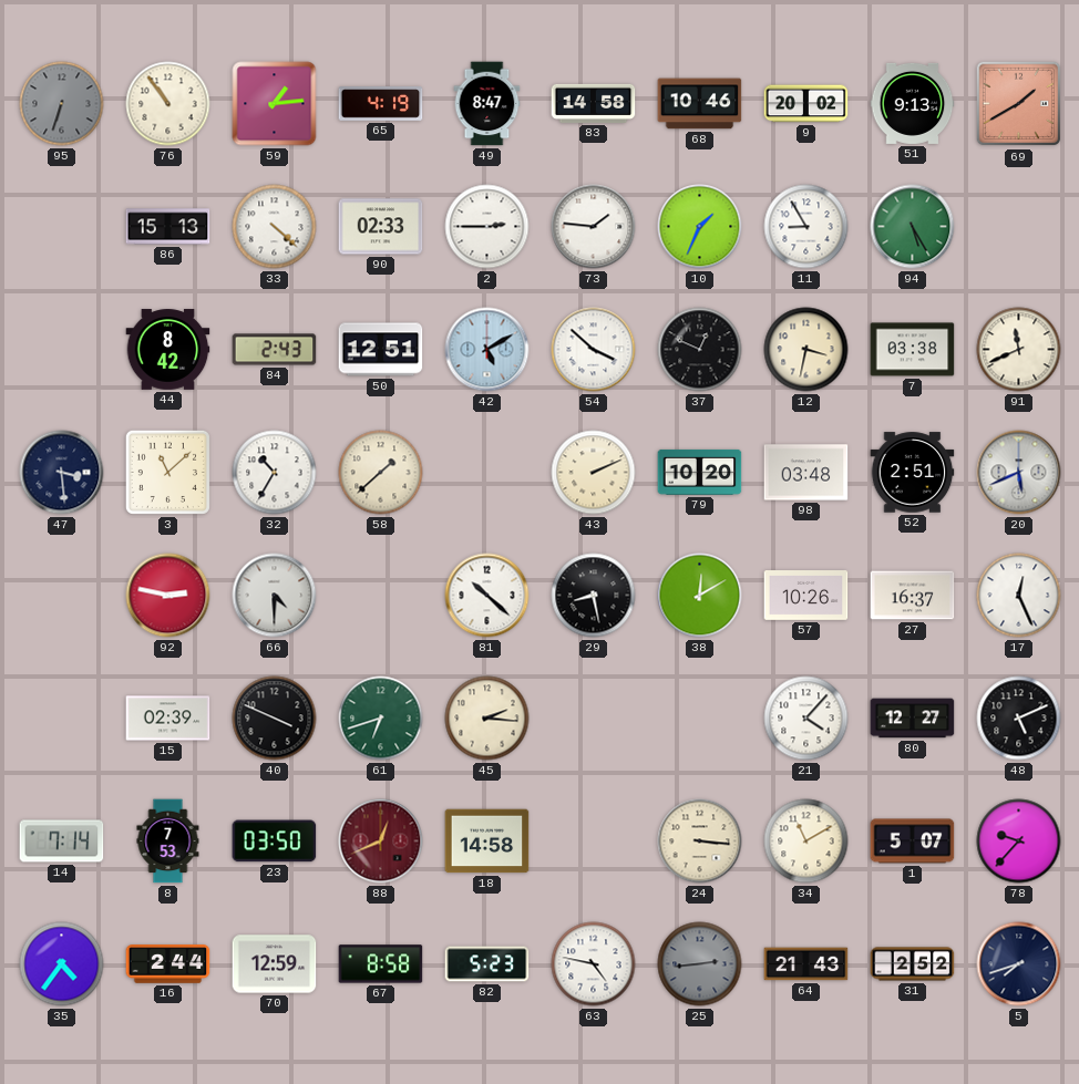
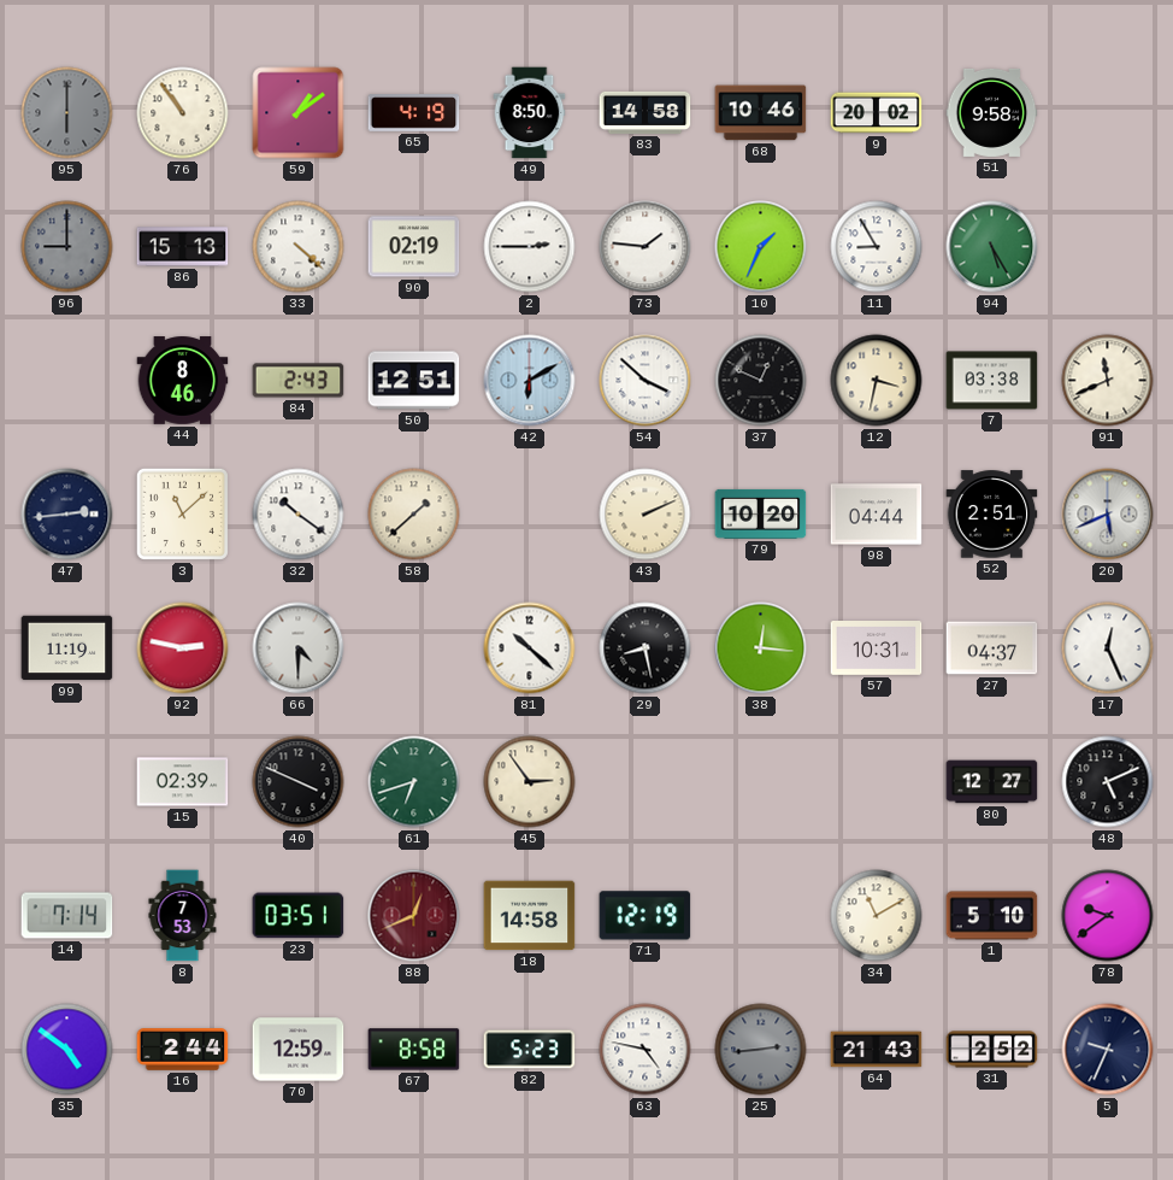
95: 6:33 -> 6:00
59: 1:14 -> 1:09
49: 8:47 -> 8:50
51: 9:13 -> 9:58
69: 1:40 -> none
96: none -> 9:00
90: 02:33 -> 02:19
44: 8:42 -> 8:46
42: 5:10 -> 6:10
47: 3:29 -> 2:44
32: 10:35 -> 10:21
98: 03:48 -> 04:44
99: none -> 11:19
38: 12:10 -> 12:16
57: 10:26 -> 10:31
27: 16:37 -> 04:37
45: 2:16 -> 2:54
21: 4:07 -> none
23: 03:50 -> 03:51
71: none -> 12:19
24: 3:16 -> none
1: 5:07 -> 5:10
78: 9:37 -> 9:39
35: 4:36 -> 4:51
5: 7:42 -> 9:34
